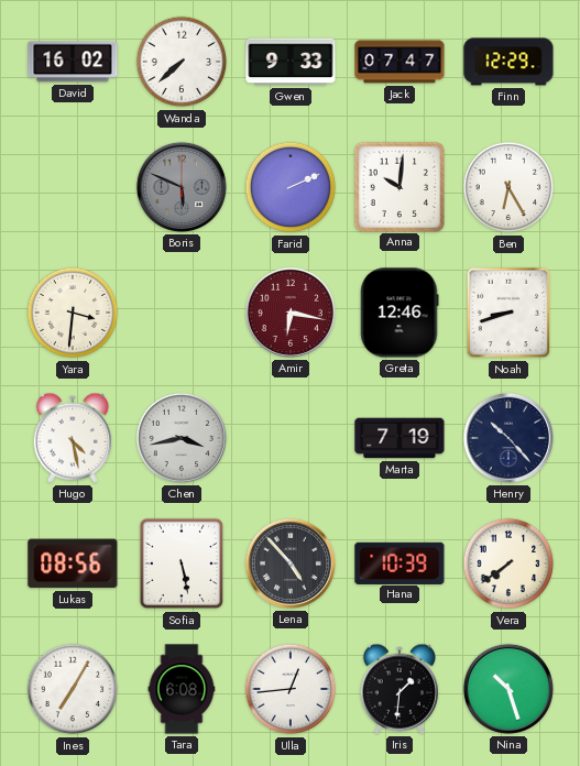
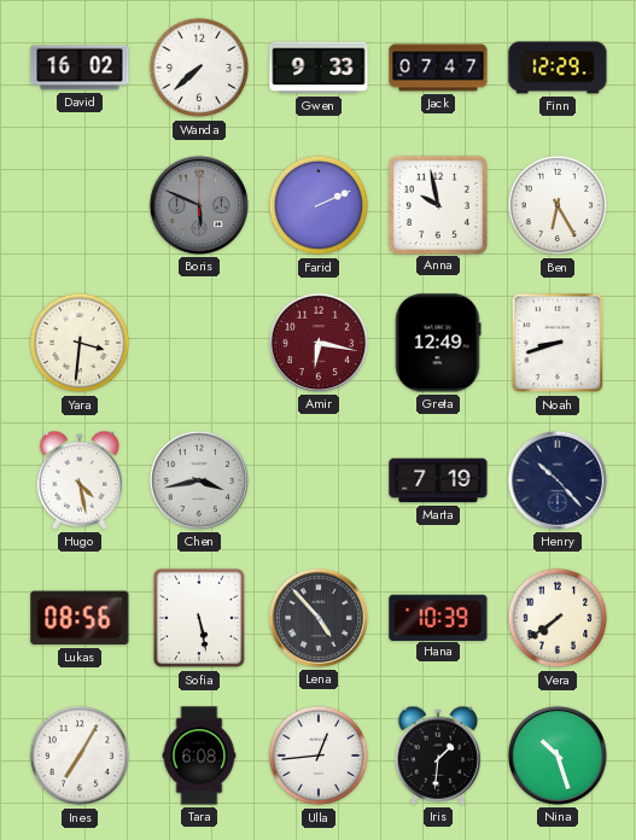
Anna: 10:01 -> 9:58
Greta: 12:46 -> 12:49
